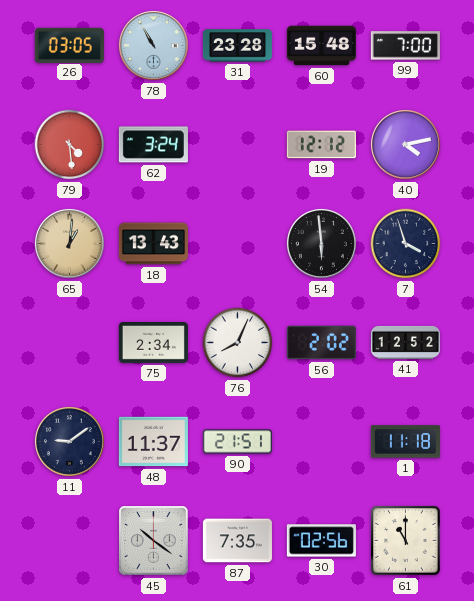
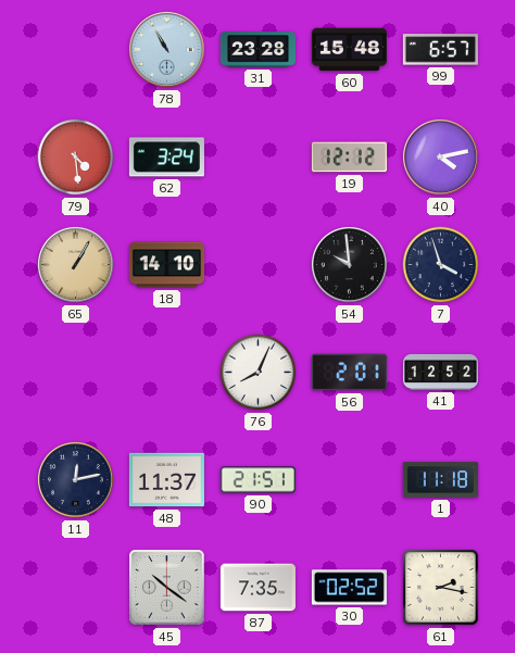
26: 03:05 -> none
99: 7:00 -> 6:57
65: 1:01 -> 1:05
18: 13:43 -> 14:10
54: 5:59 -> 9:59
75: 2:34 -> none
56: 2:02 -> 2:01
11: 9:09 -> 12:13
30: 02:56 -> 02:52
61: 11:00 -> 2:17
